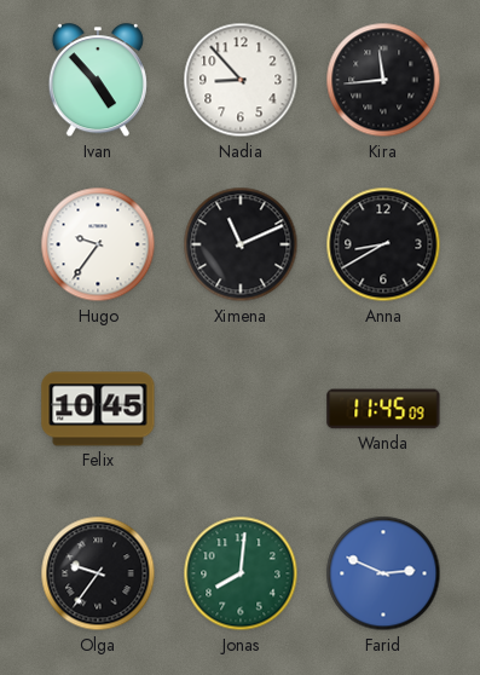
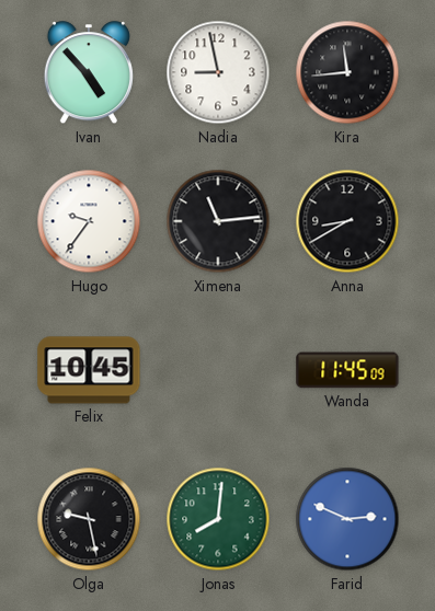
Nadia: 8:53 -> 8:58
Ximena: 11:11 -> 11:14
Olga: 9:36 -> 9:28
